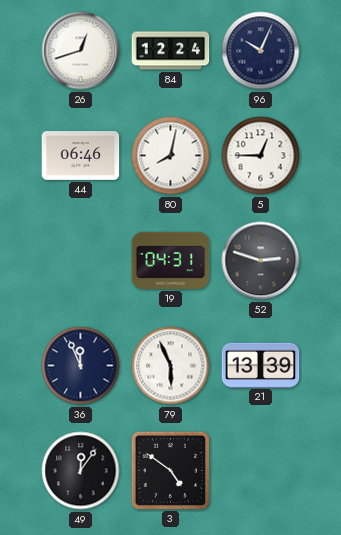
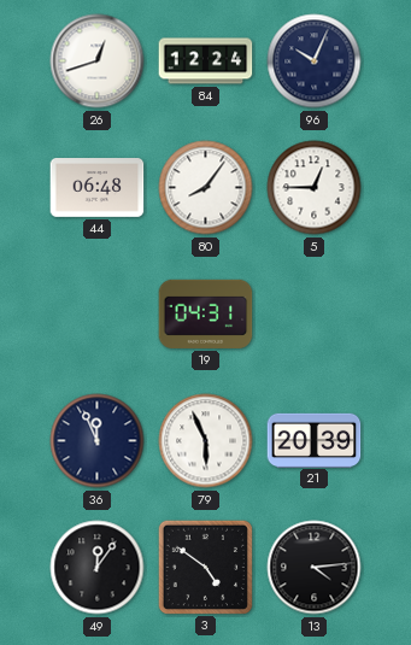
44: 06:46 -> 06:48
80: 8:02 -> 8:06
52: 2:48 -> none
21: 13:39 -> 20:39
13: none -> 4:14
